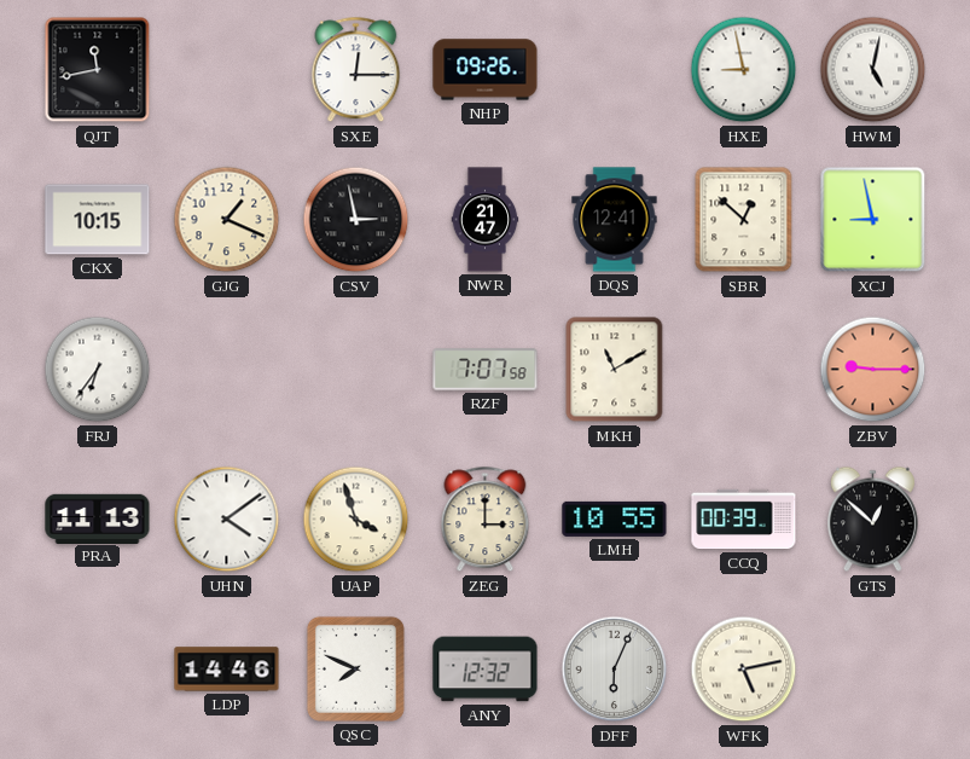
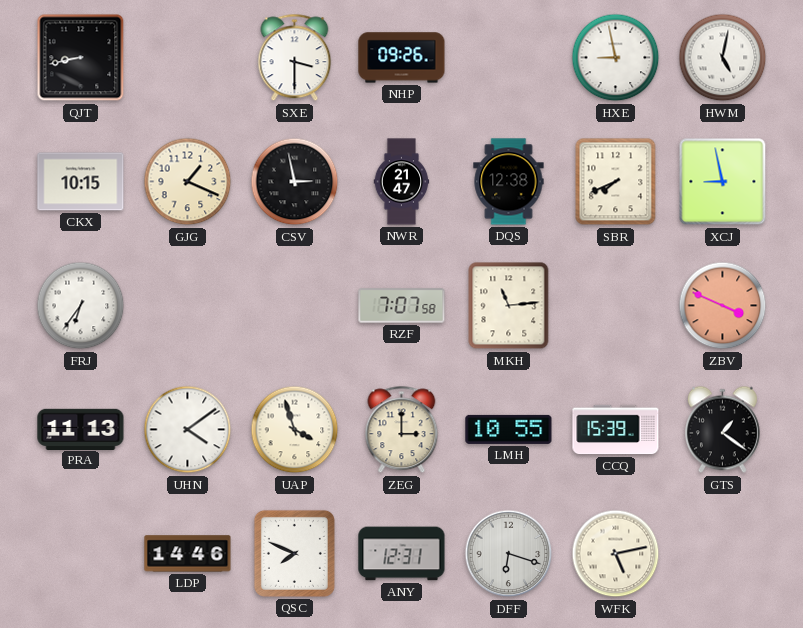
QJT: 11:43 -> 8:43
SXE: 12:15 -> 3:30
DQS: 12:41 -> 12:38
SBR: 12:52 -> 7:41
MKH: 11:10 -> 11:14
ZBV: 9:15 -> 3:49
CCQ: 00:39 -> 15:39
GTS: 12:52 -> 1:21
ANY: 12:32 -> 12:31
DFF: 6:04 -> 6:18
